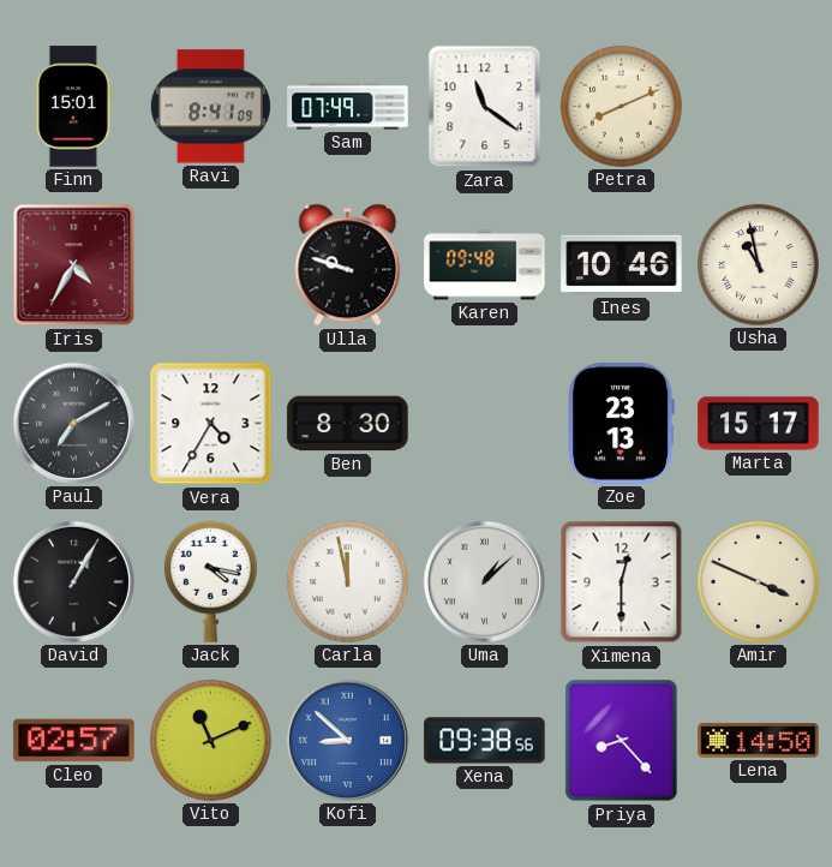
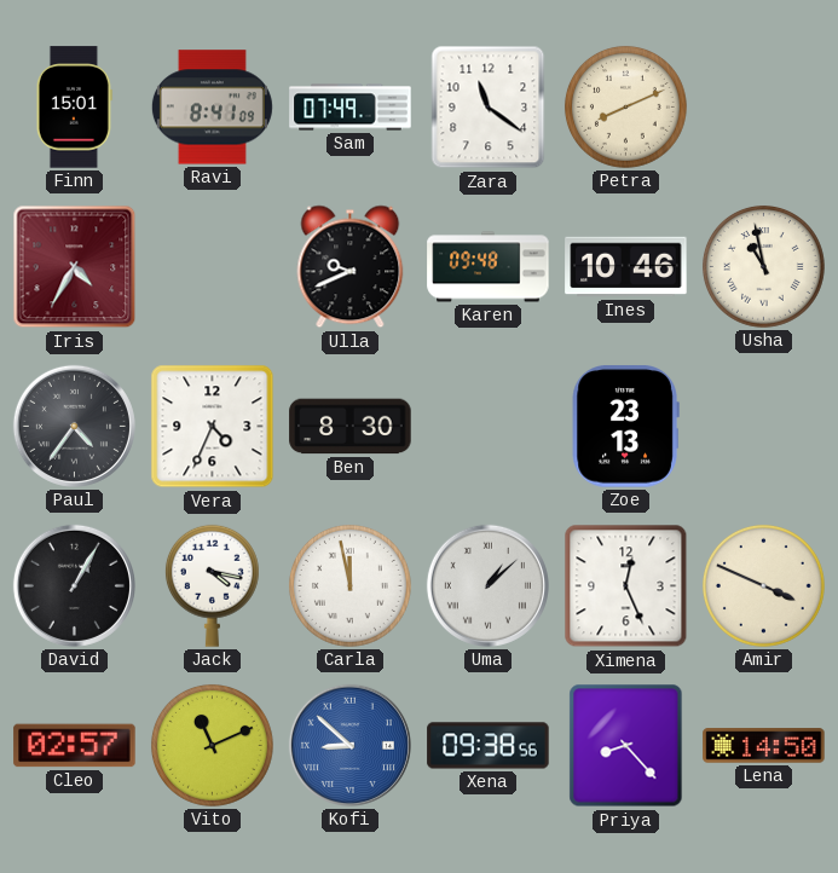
Ulla: 9:48 -> 9:41
Paul: 7:10 -> 4:36
Vera: 4:35 -> 4:34
Marta: 15:17 -> none
Ximena: 12:30 -> 12:26
